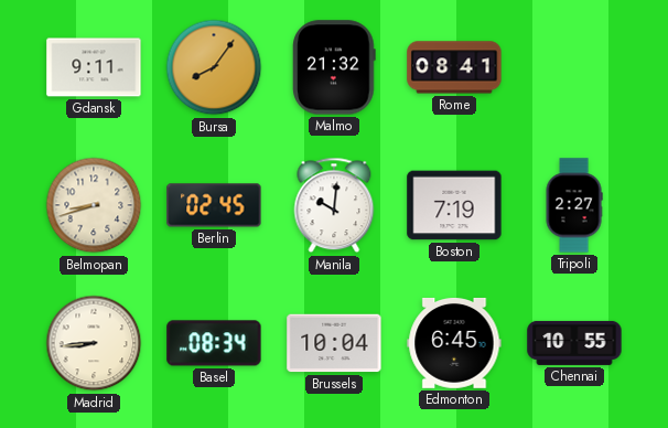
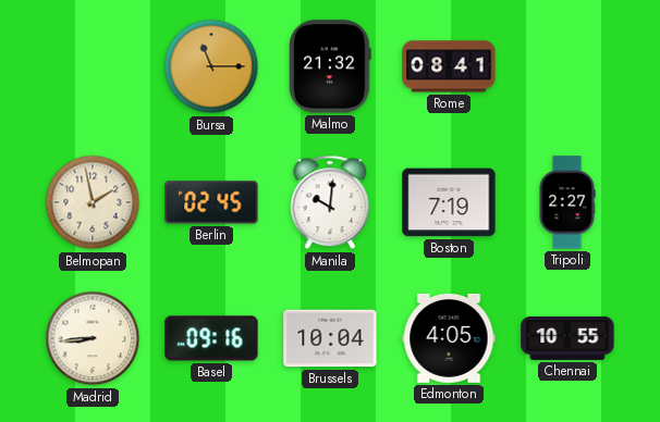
Gdansk: 9:11 -> none
Bursa: 8:06 -> 11:15
Belmopan: 8:42 -> 1:58
Basel: 08:34 -> 09:16
Edmonton: 6:45 -> 4:05
